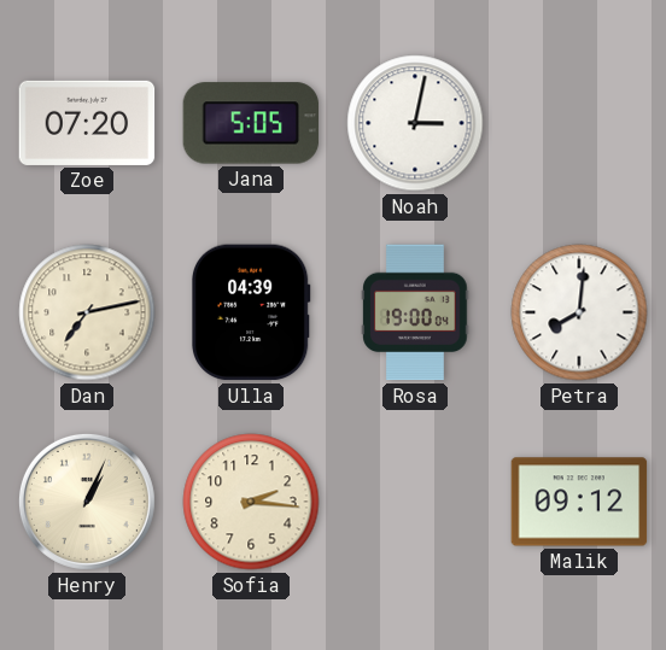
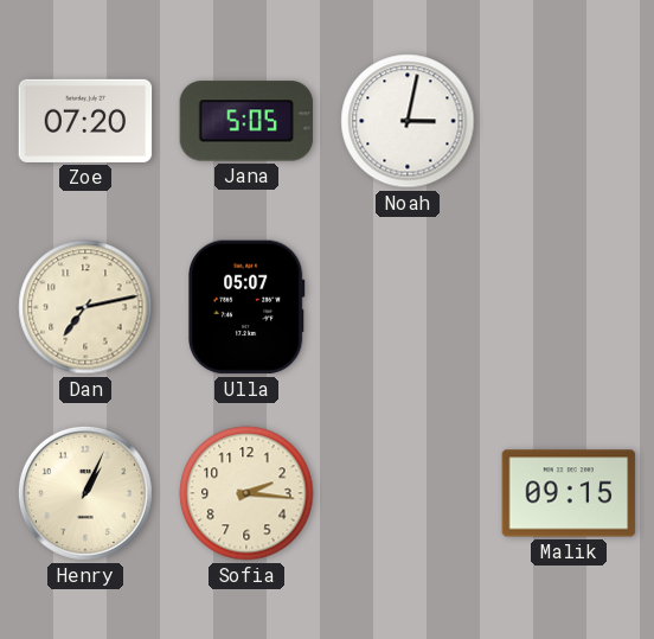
Ulla: 04:39 -> 05:07
Rosa: 19:00 -> none
Petra: 8:01 -> none
Malik: 09:12 -> 09:15
